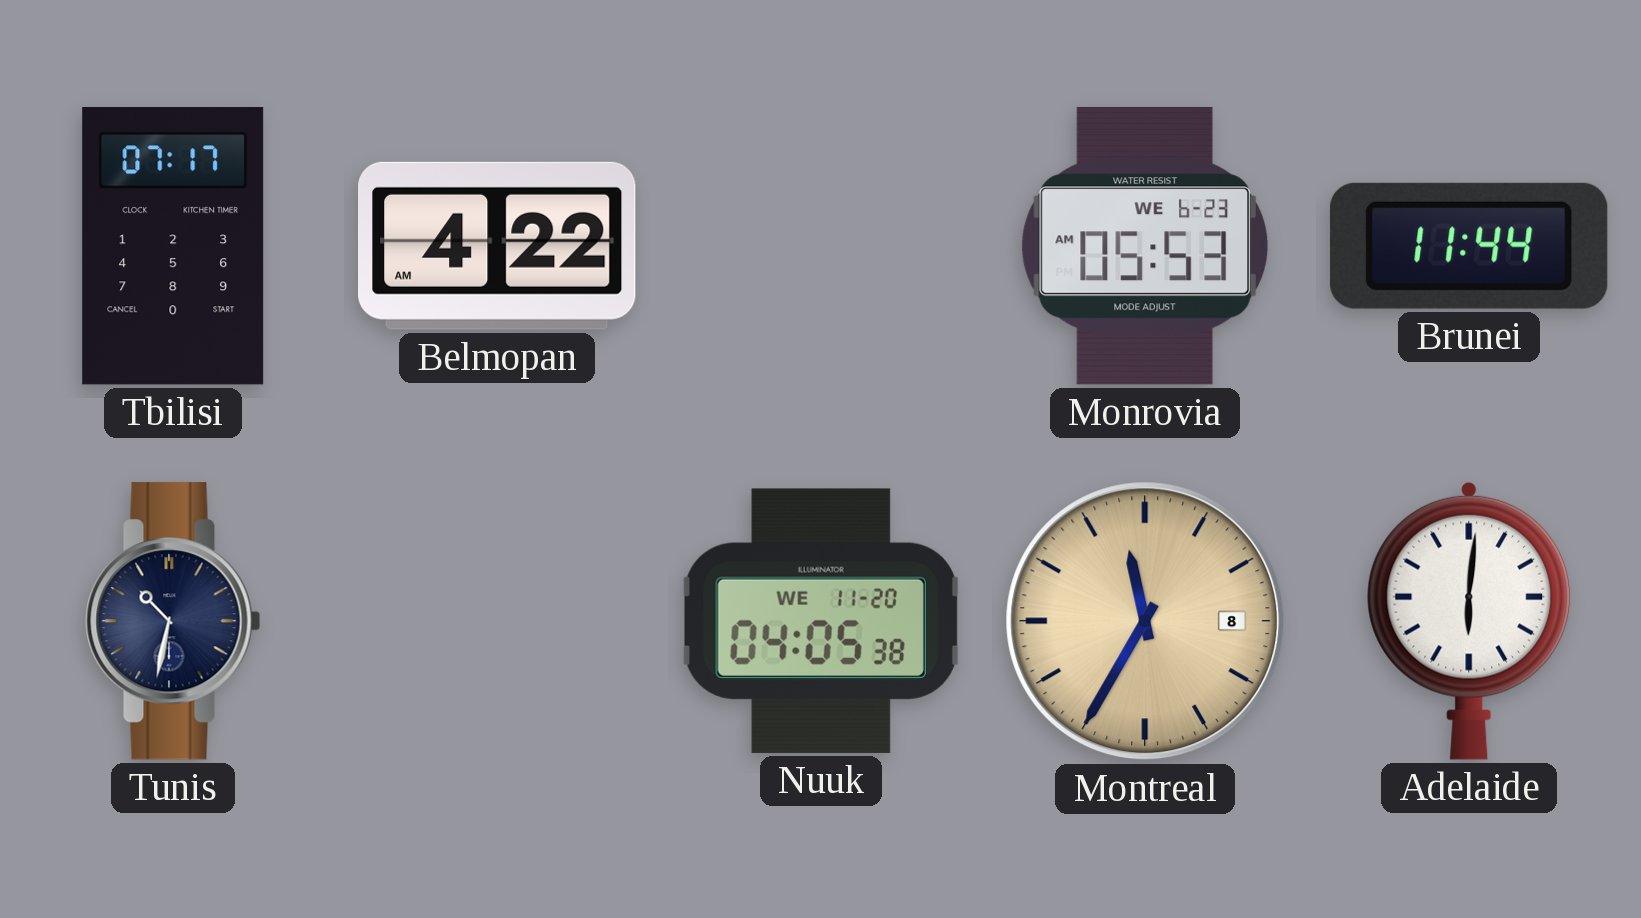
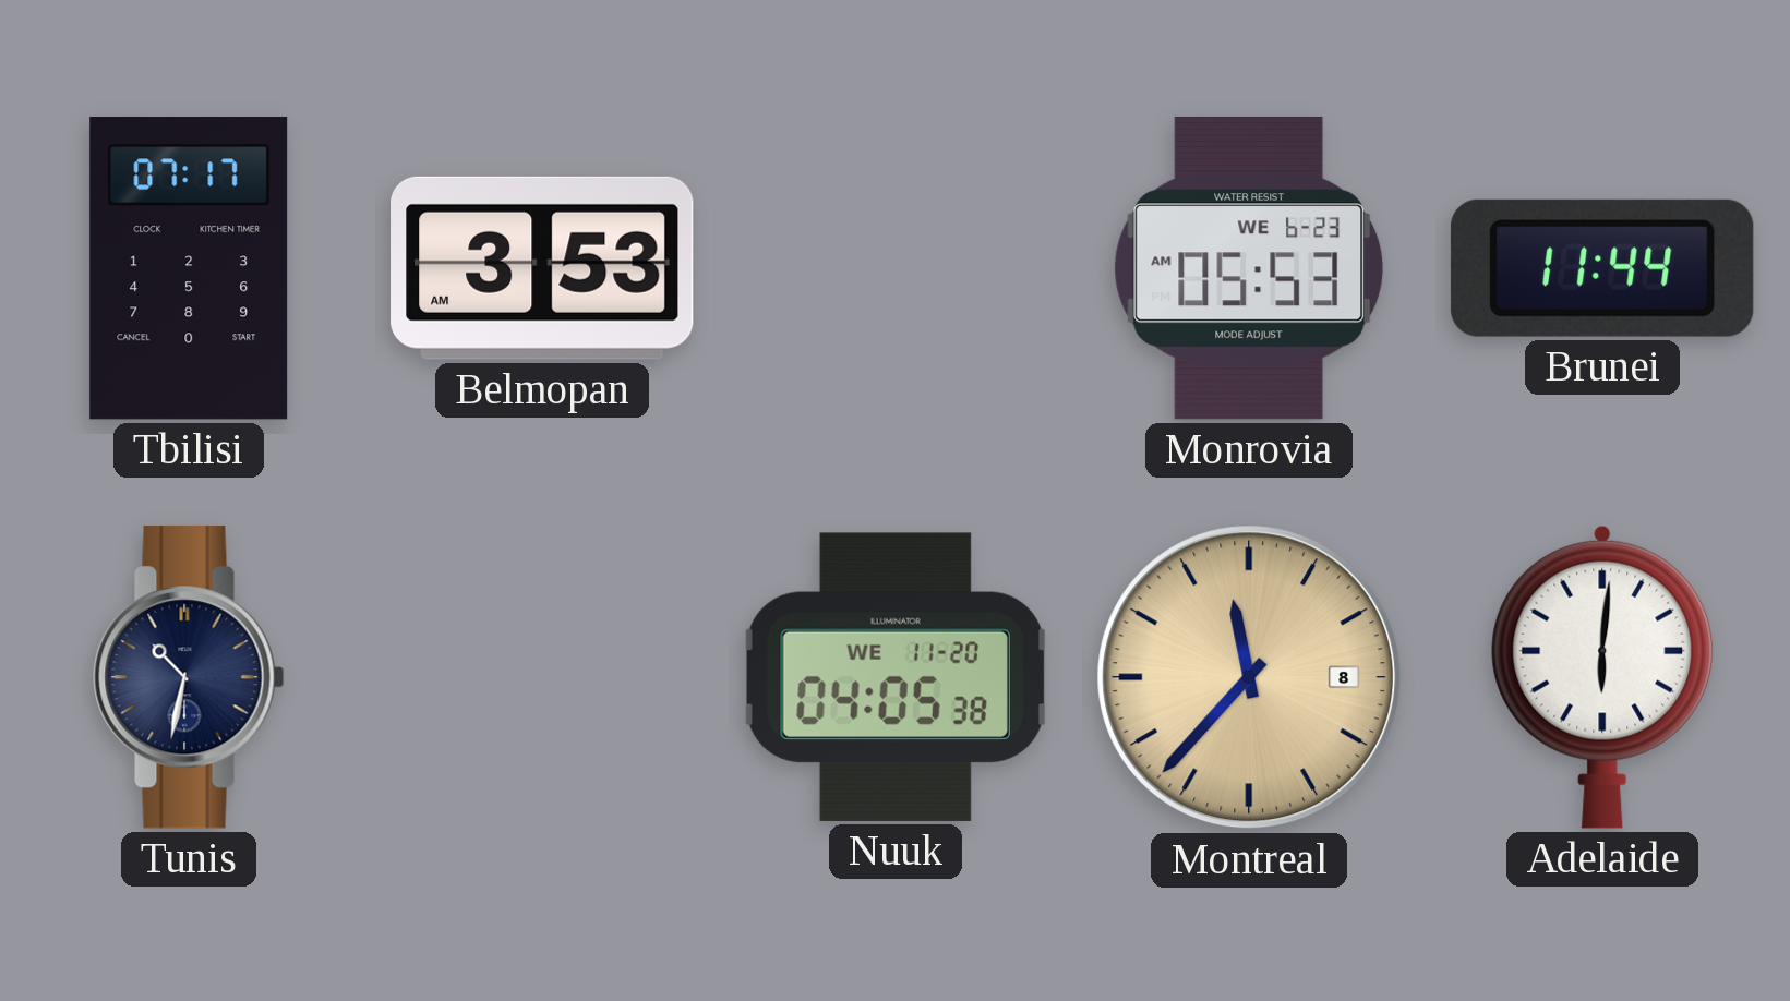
Belmopan: 4:22 -> 3:53
Montreal: 11:35 -> 11:37
